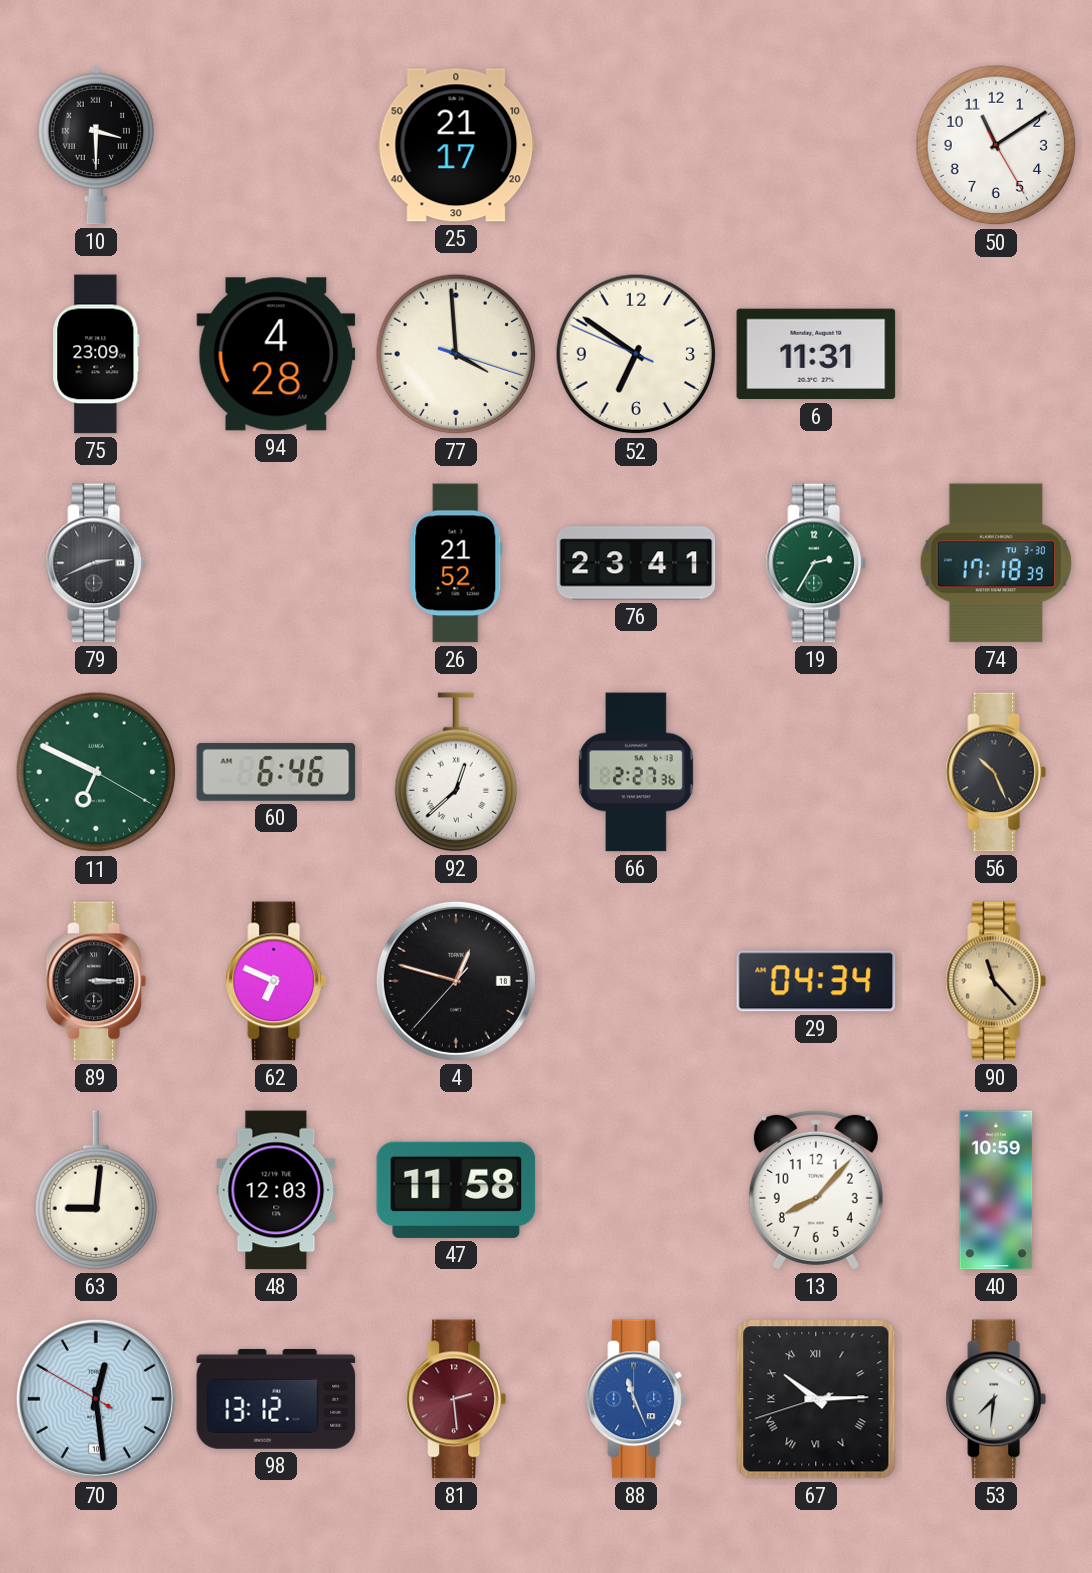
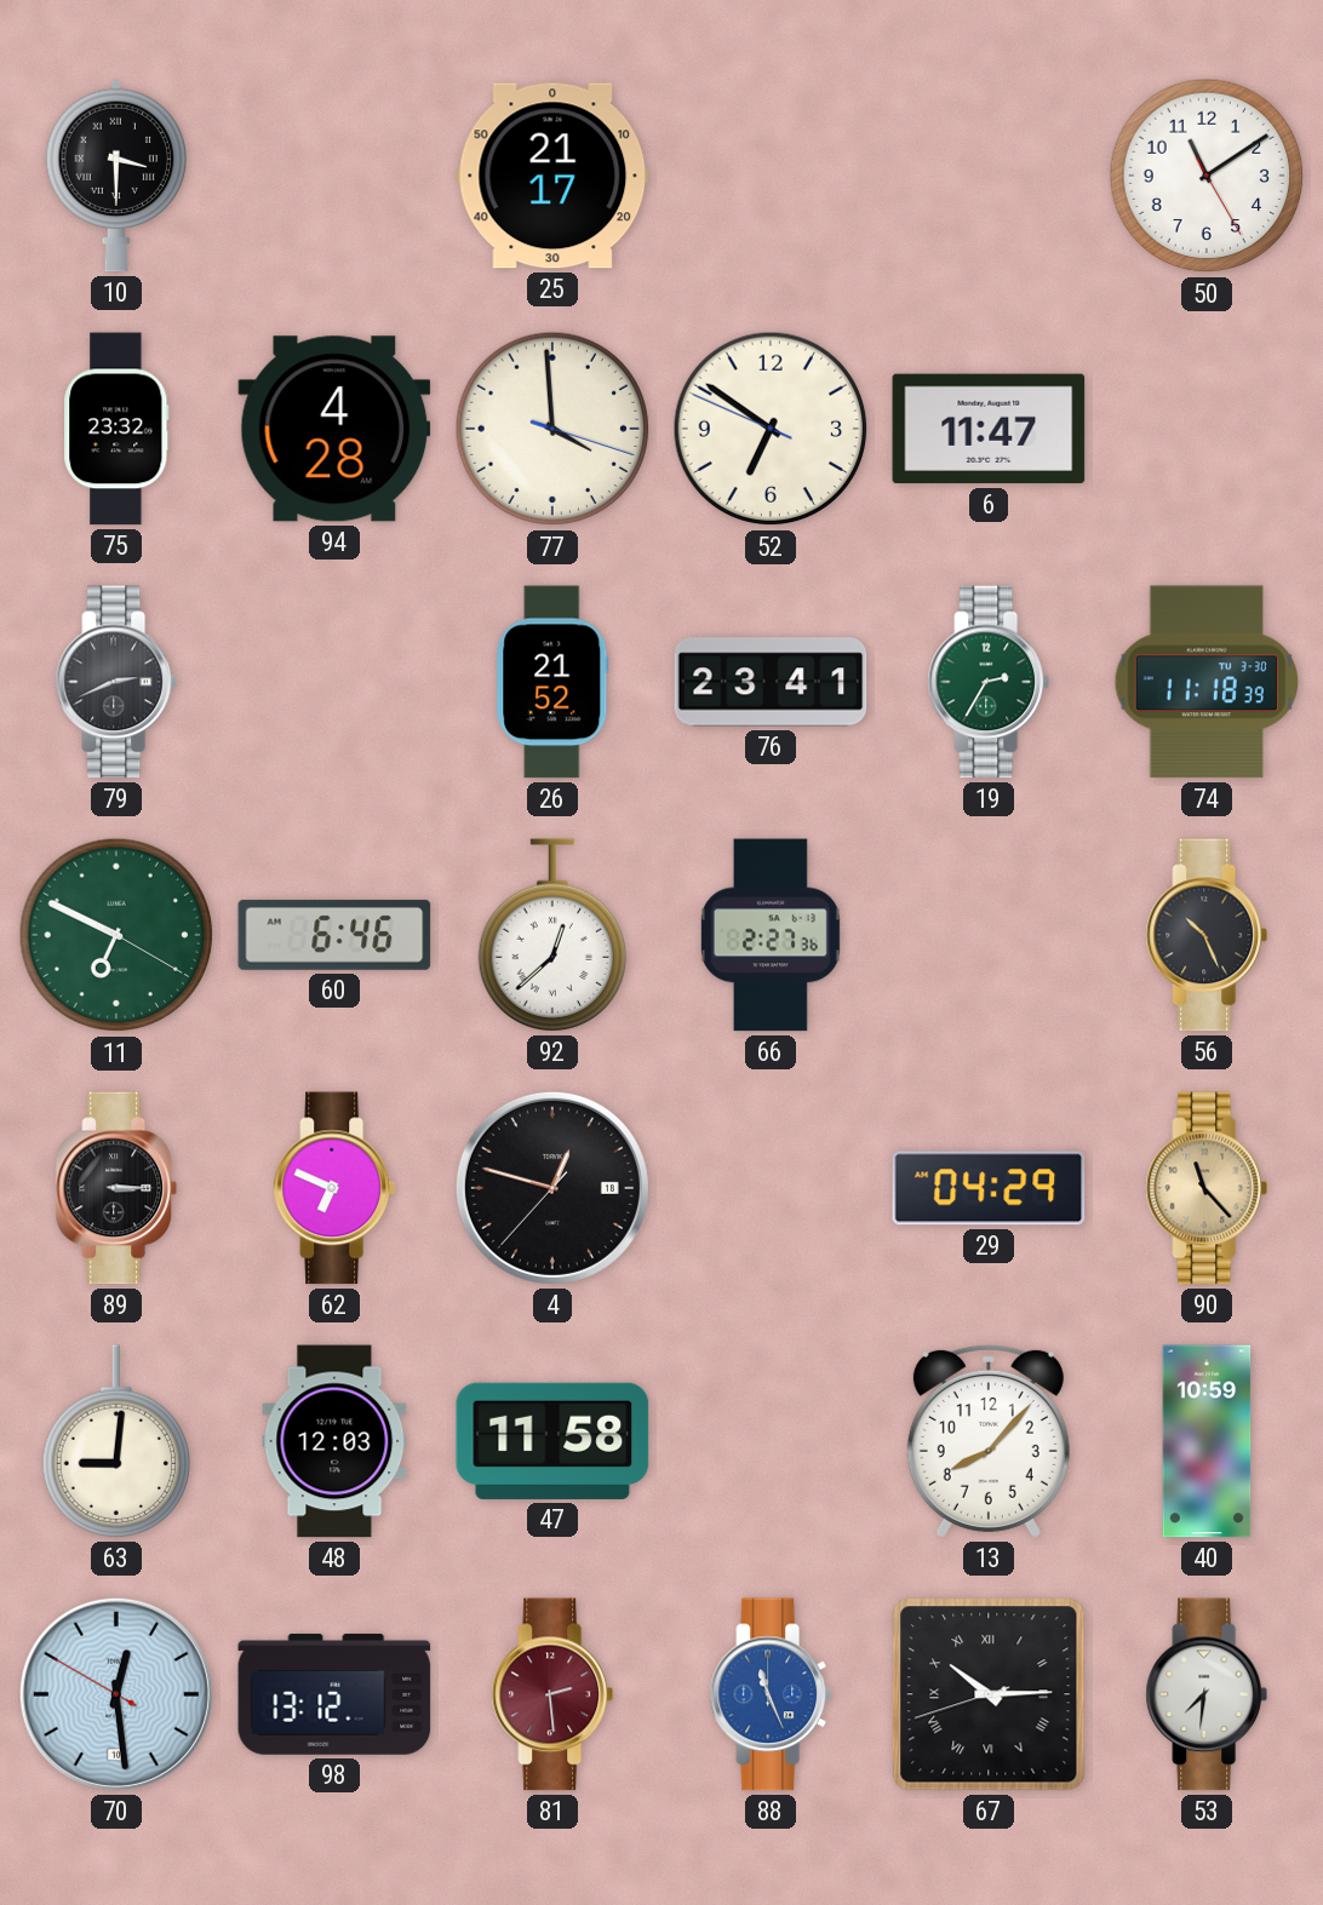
75: 23:09 -> 23:32
6: 11:31 -> 11:47
74: 17:18 -> 11:18
29: 04:34 -> 04:29
